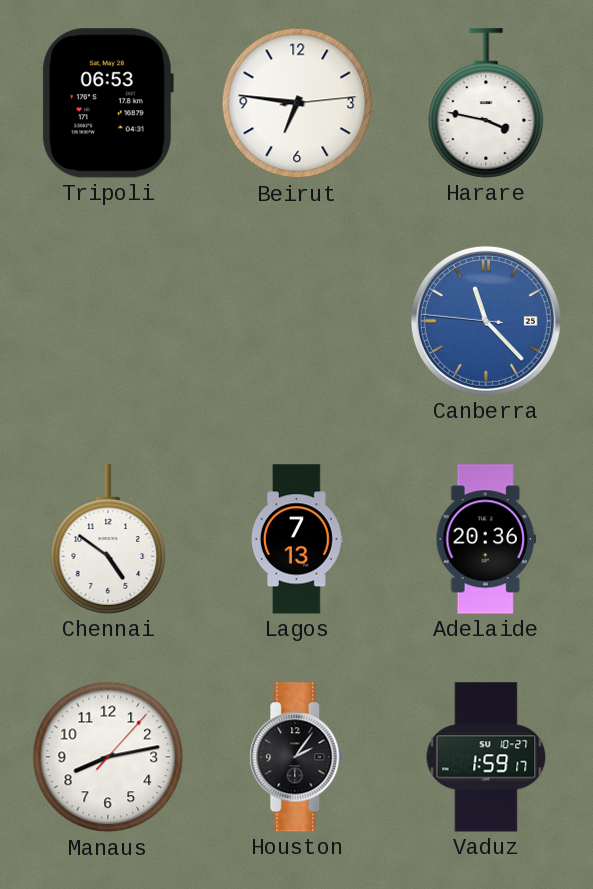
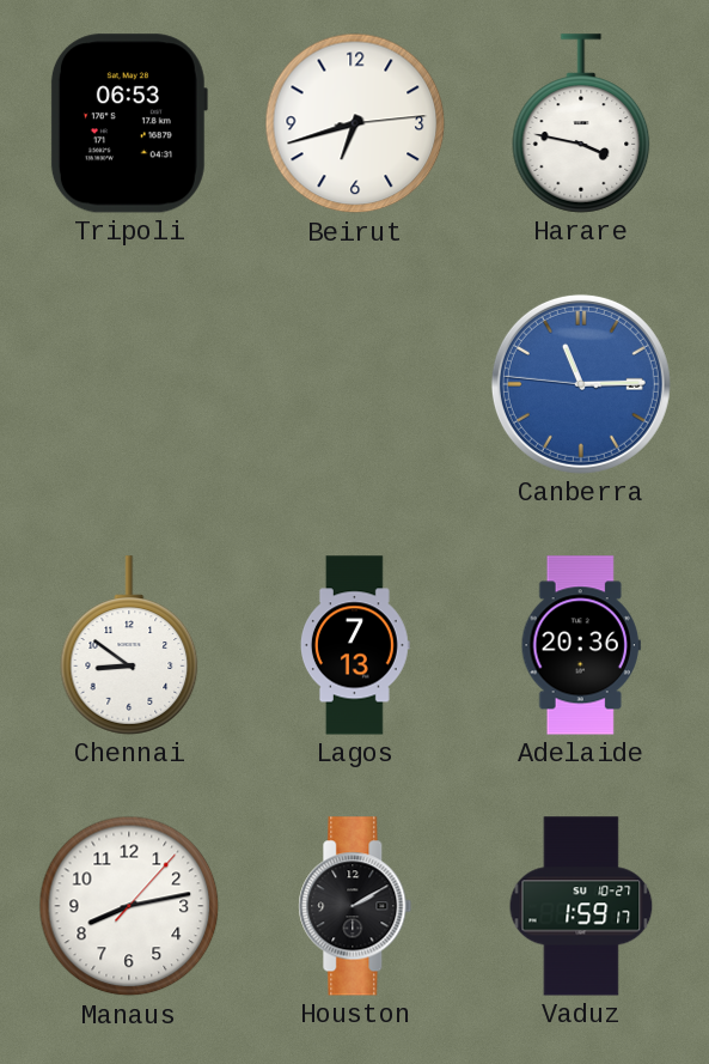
Beirut: 6:46 -> 6:42
Canberra: 11:22 -> 11:14
Chennai: 4:51 -> 8:51
Houston: 2:06 -> 2:10
